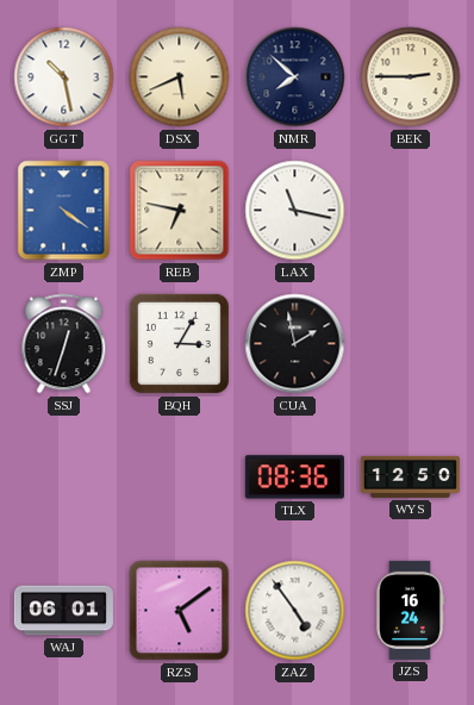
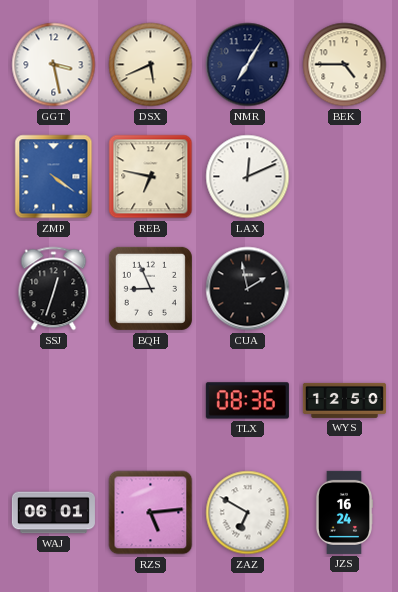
GGT: 10:28 -> 3:28
NMR: 7:52 -> 7:05
BEK: 2:45 -> 4:45
LAX: 11:17 -> 12:11
BQH: 3:05 -> 8:56
RZS: 5:09 -> 5:14
ZAZ: 4:54 -> 6:50
